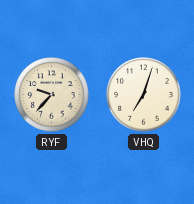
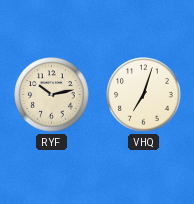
RYF: 9:37 -> 10:13
